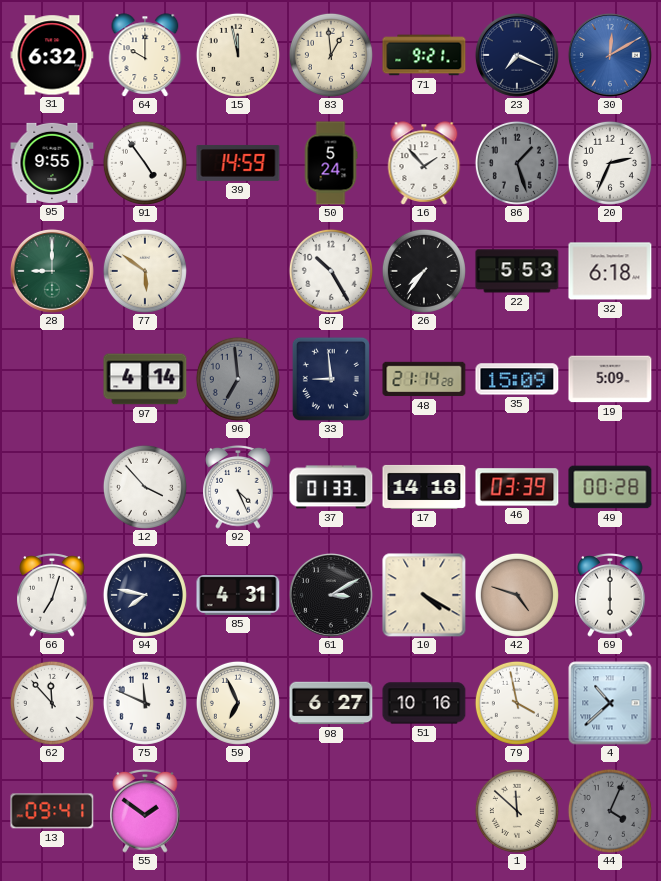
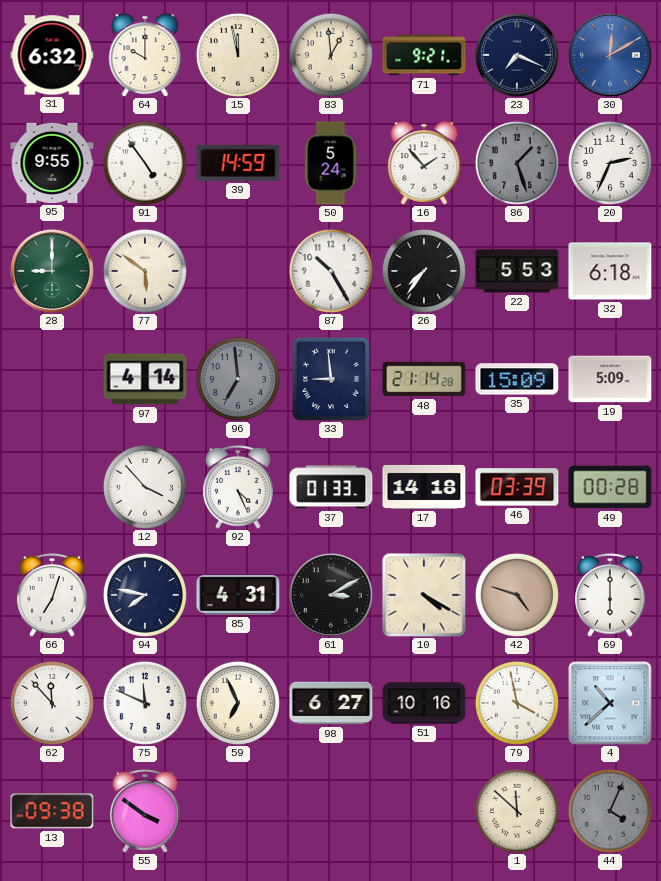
13: 09:41 -> 09:38
55: 1:51 -> 3:51
